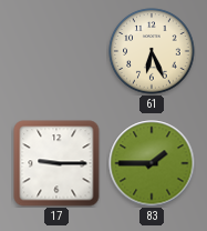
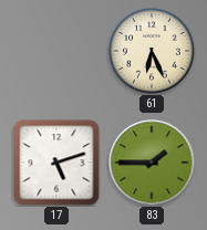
17: 9:15 -> 5:12
